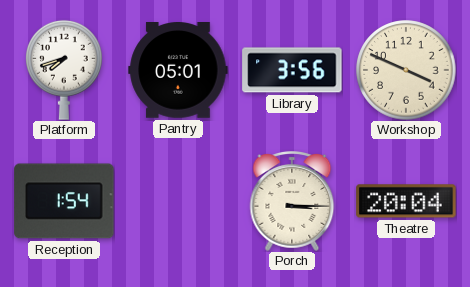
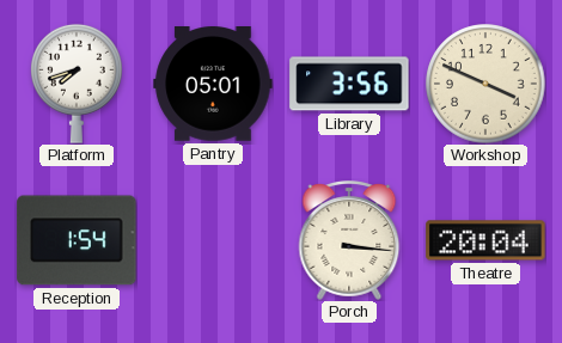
Porch: 3:15 -> 3:16
